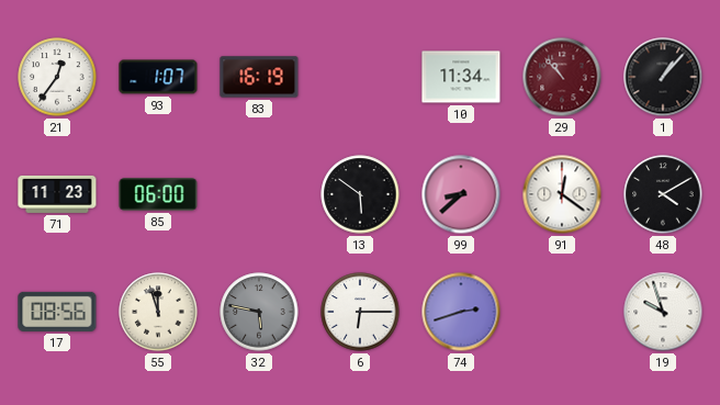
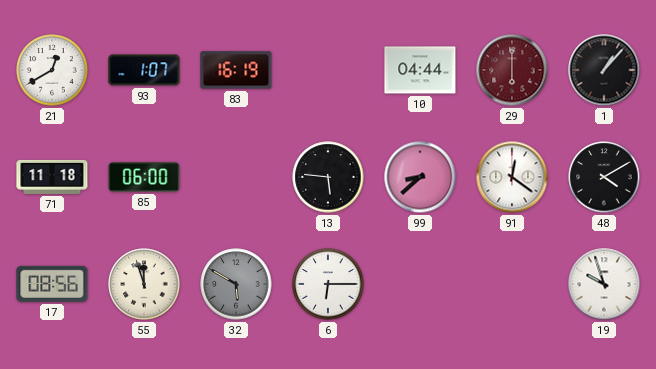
21: 12:36 -> 12:40
10: 11:34 -> 04:44
29: 10:53 -> 6:00
71: 11:23 -> 11:18
13: 5:51 -> 5:46
32: 5:47 -> 5:50
74: 2:42 -> none
